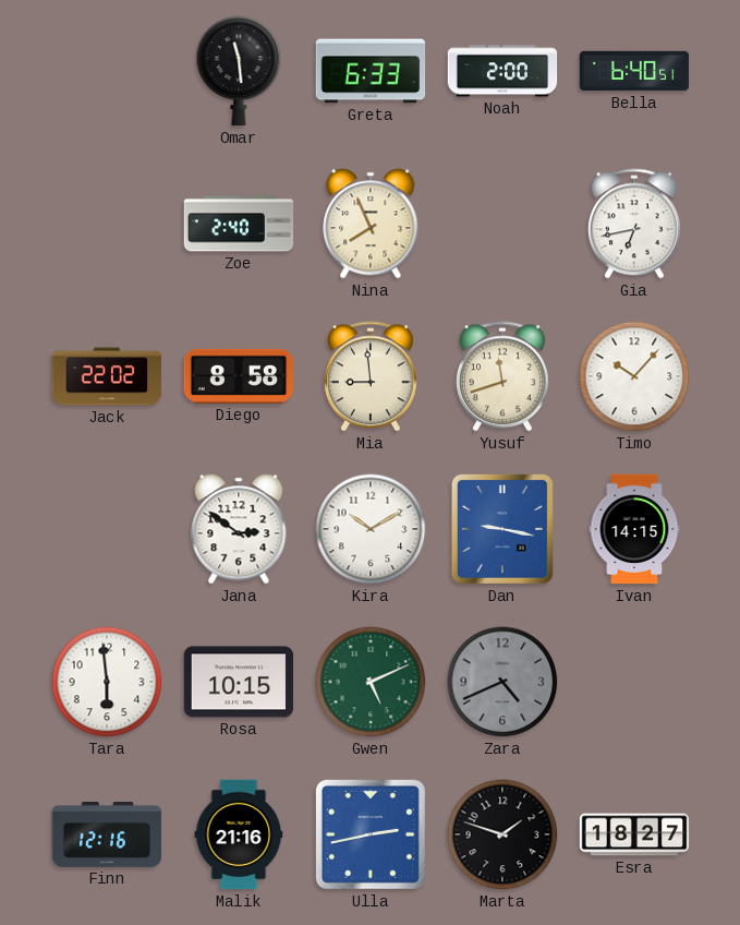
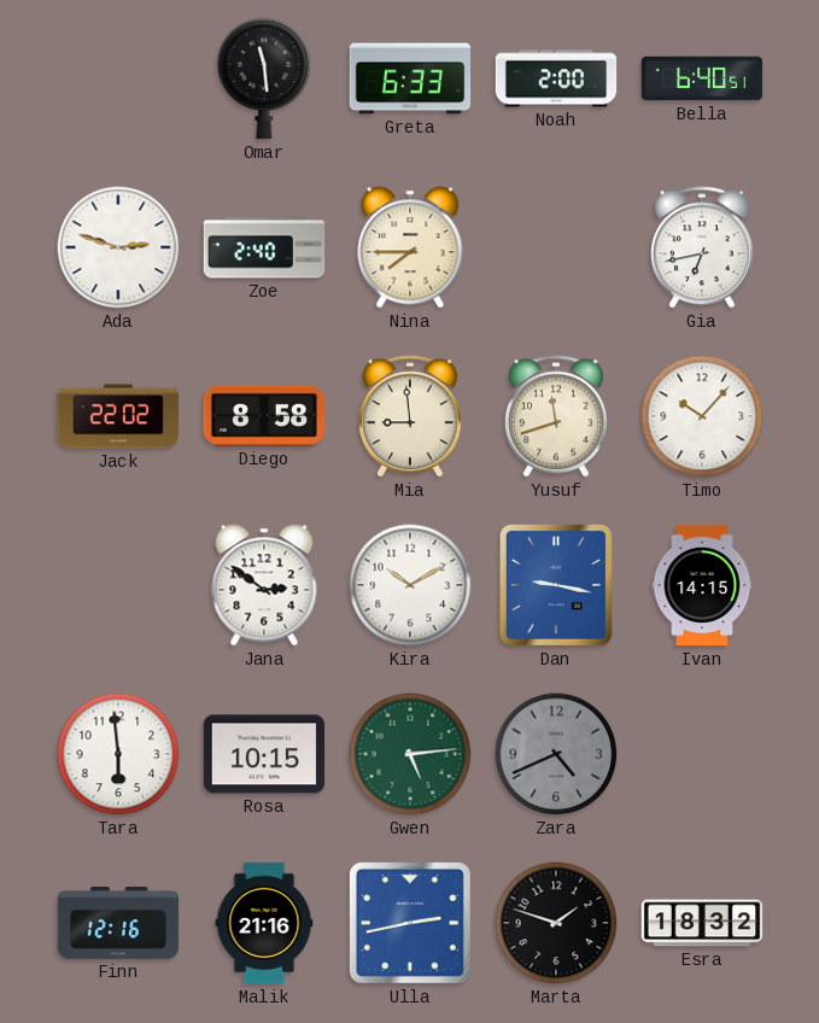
Ada: none -> 2:48
Nina: 7:56 -> 7:45
Gwen: 5:11 -> 5:14
Esra: 18:27 -> 18:32
